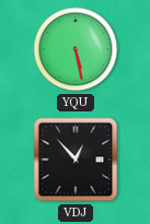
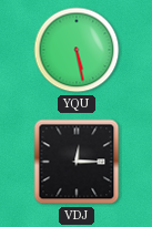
VDJ: 12:53 -> 12:15
